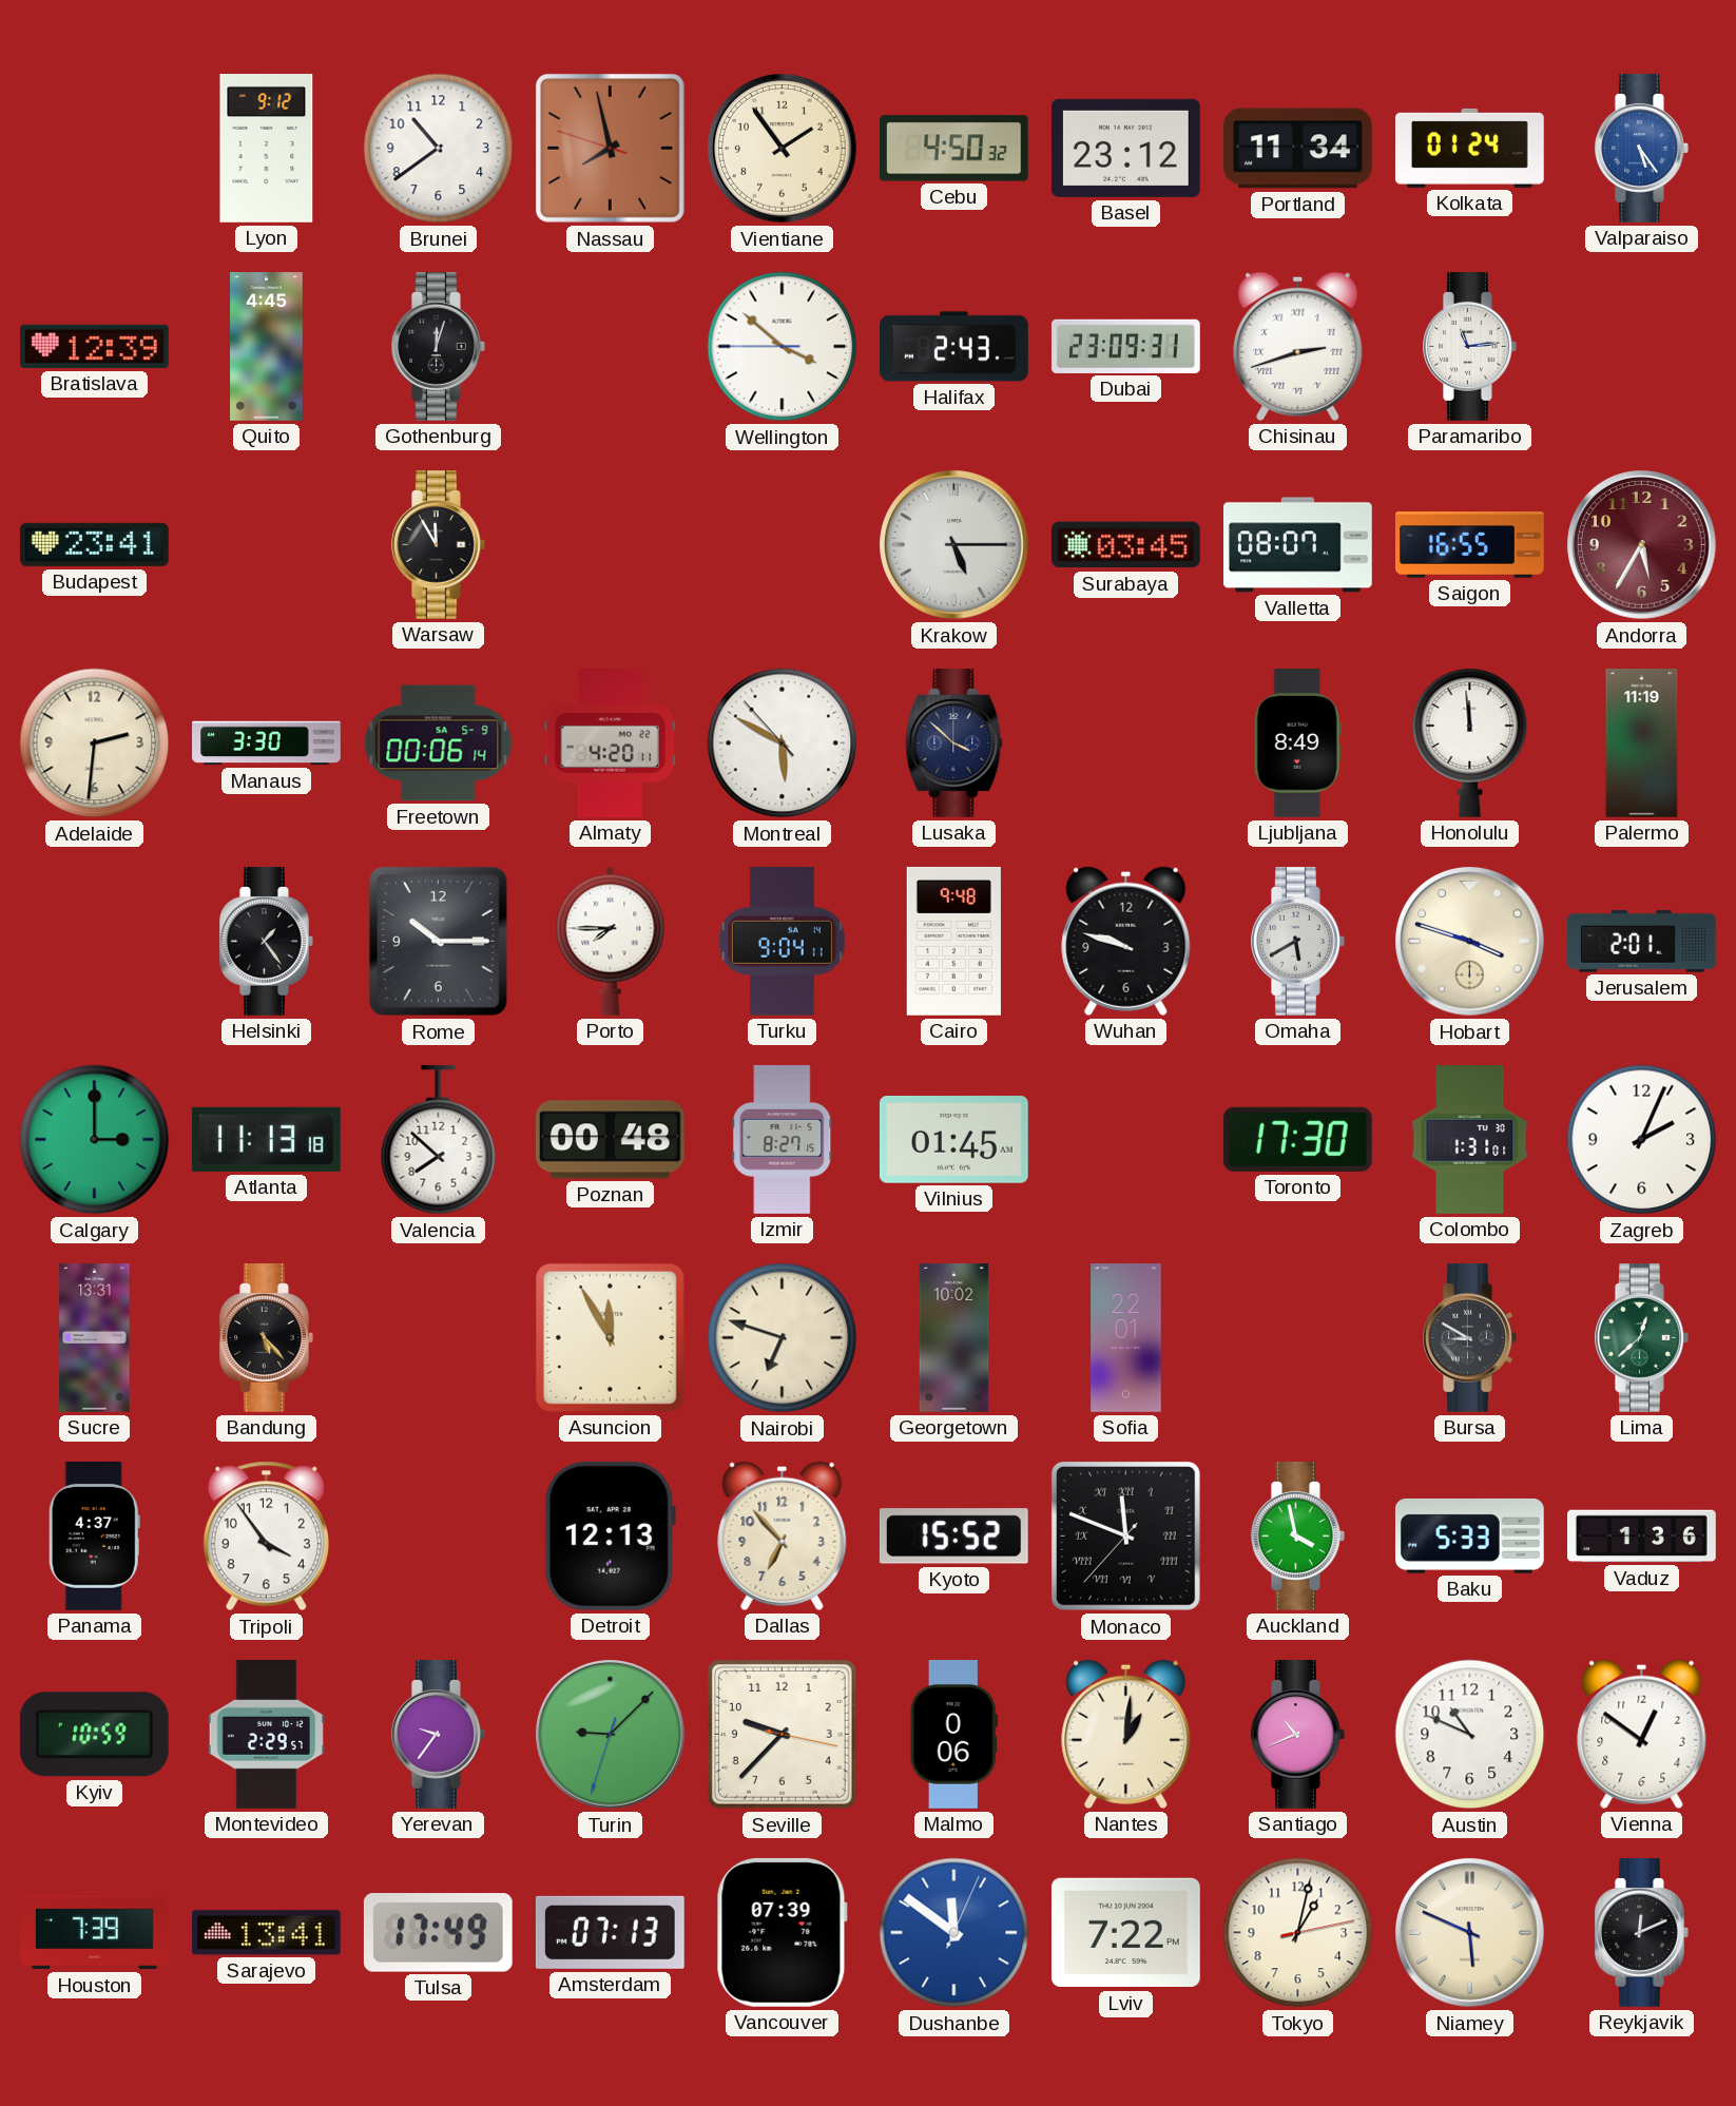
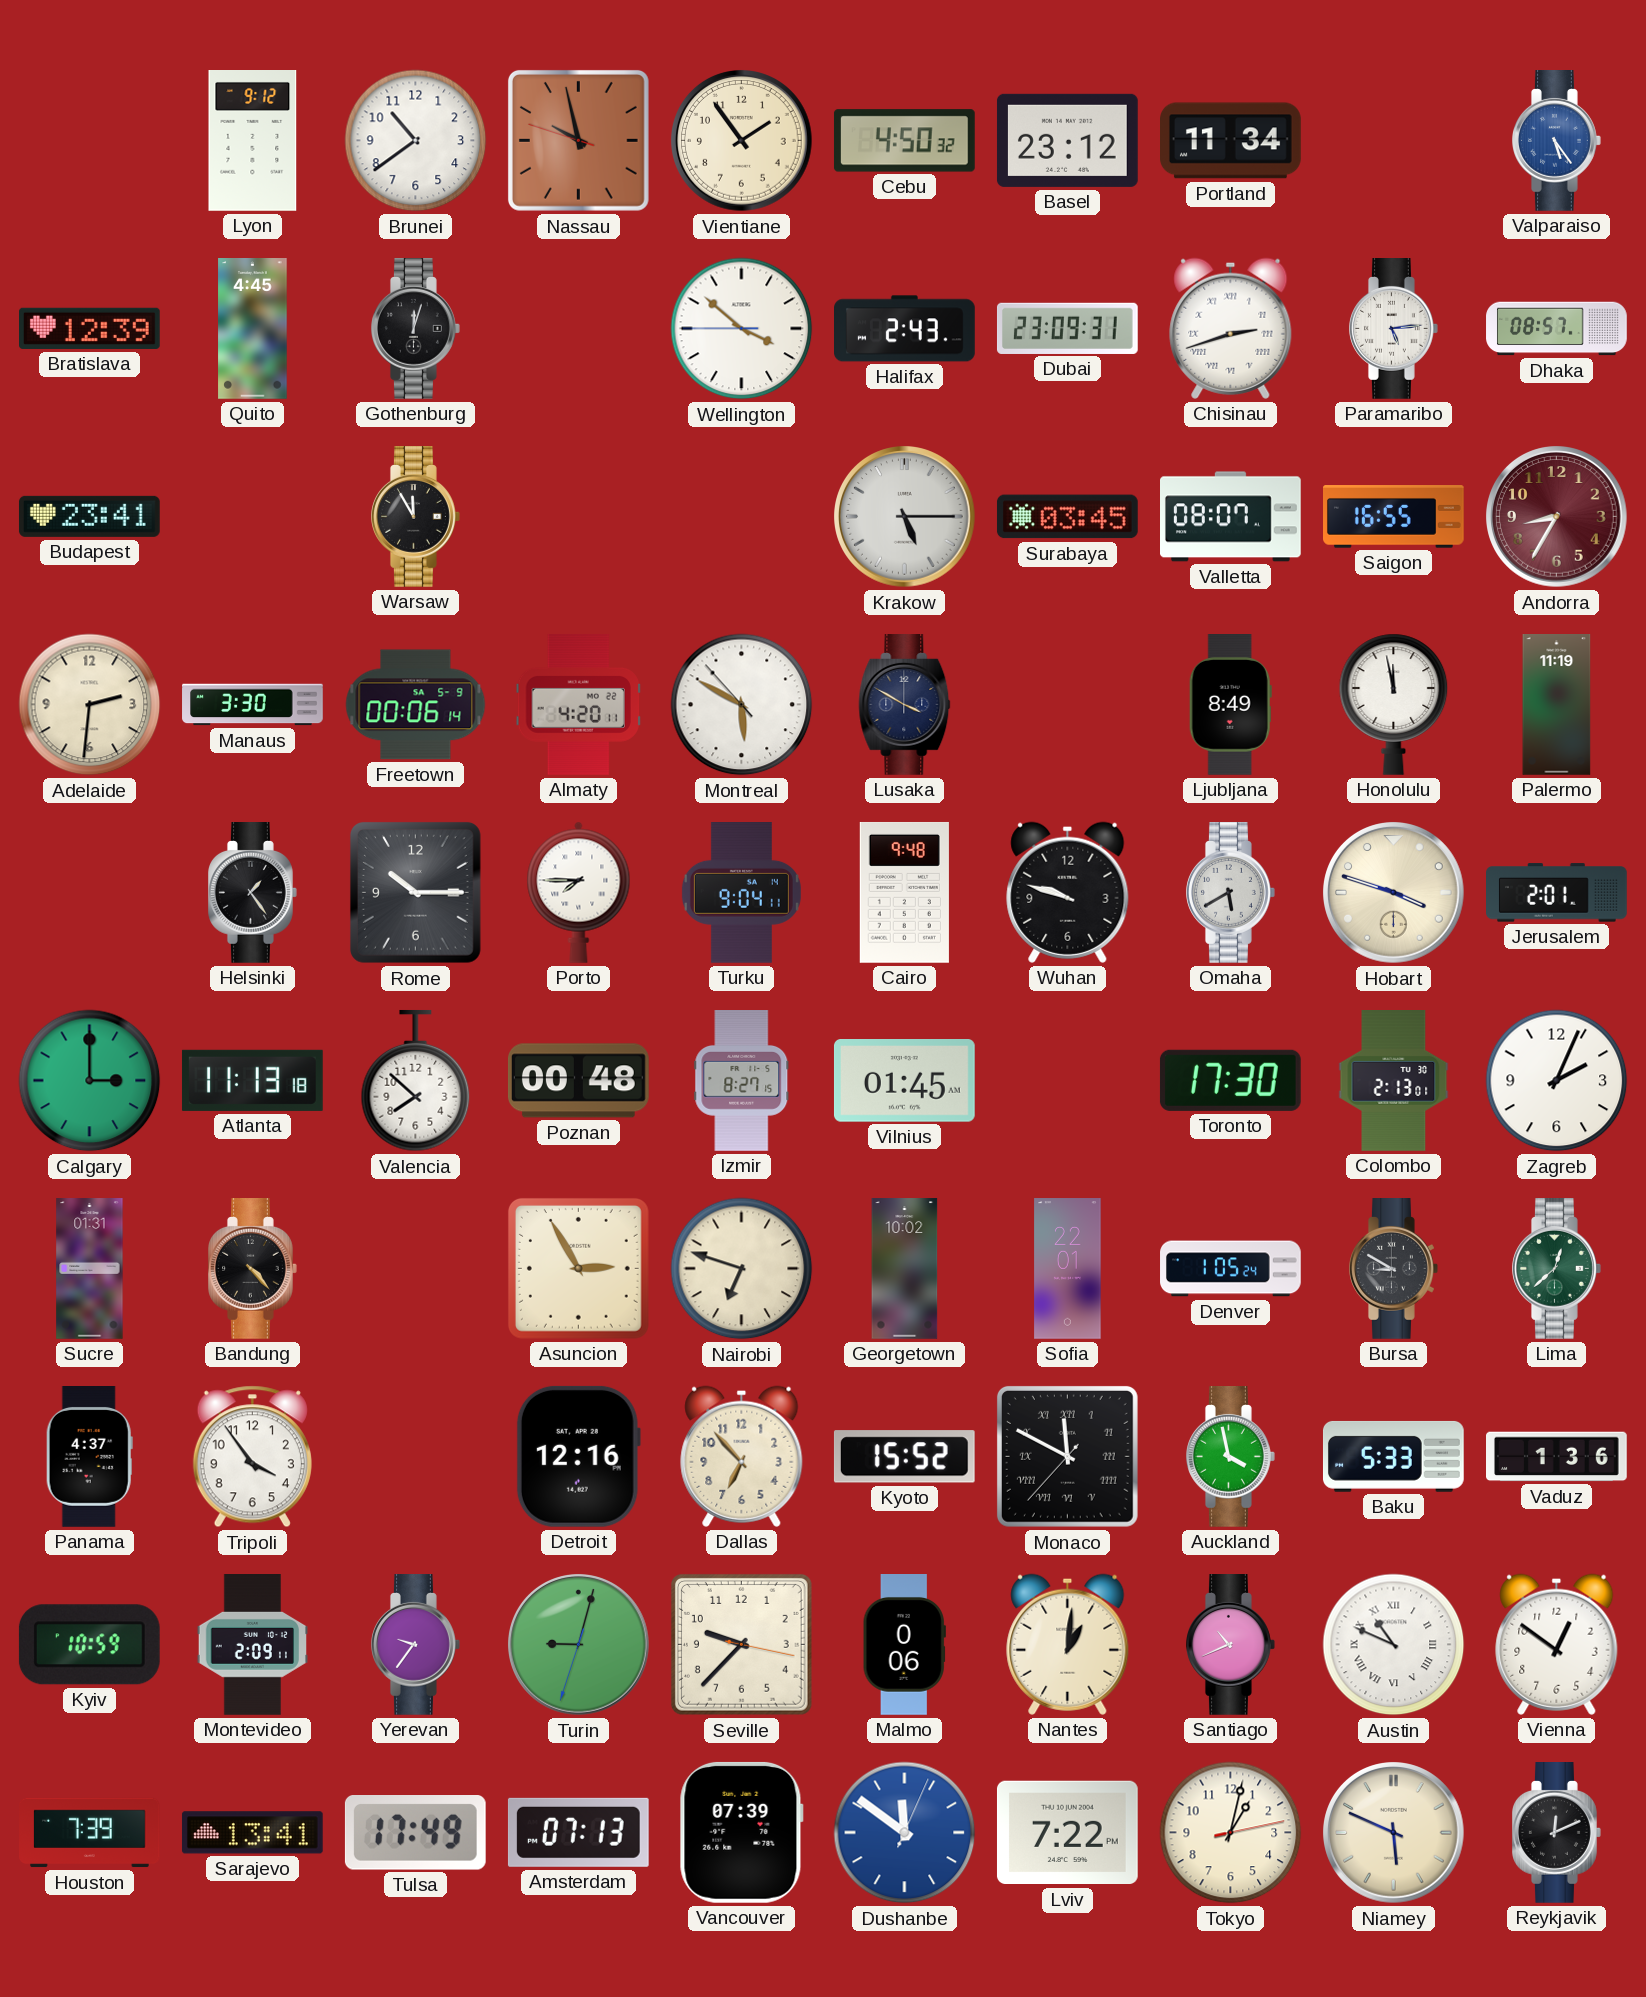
Nassau: 7:57 -> 9:57
Kolkata: 01:24 -> none
Paramaribo: 11:14 -> 5:14
Dhaka: none -> 08:57
Andorra: 5:35 -> 8:35
Lusaka: 3:52 -> 3:50
Honolulu: 11:59 -> 11:58
Colombo: 1:31 -> 2:13
Sucre: 13:31 -> 01:31
Bandung: 5:23 -> 4:23
Asuncion: 11:55 -> 2:55
Denver: none -> 1:05
Detroit: 12:13 -> 12:16
Monaco: 11:48 -> 11:49
Montevideo: 2:29 -> 2:09
Turin: 9:07 -> 9:02
Austin numerals: Arabic -> Roman
